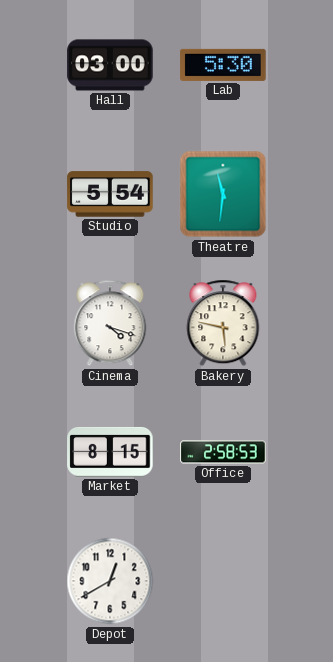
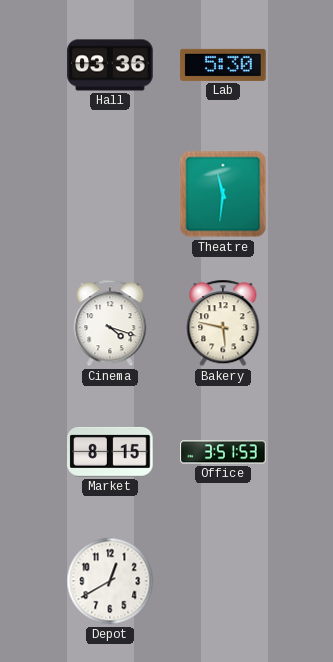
Hall: 03:00 -> 03:36
Studio: 5:54 -> none
Office: 2:58 -> 3:51
